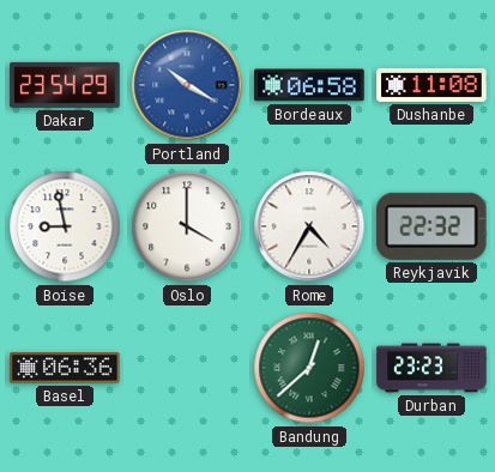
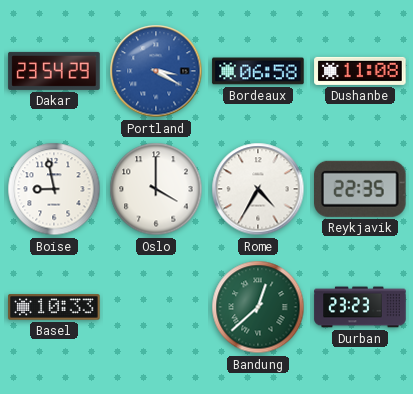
Portland: 10:20 -> 3:20
Reykjavik: 22:32 -> 22:35
Basel: 06:36 -> 10:33
